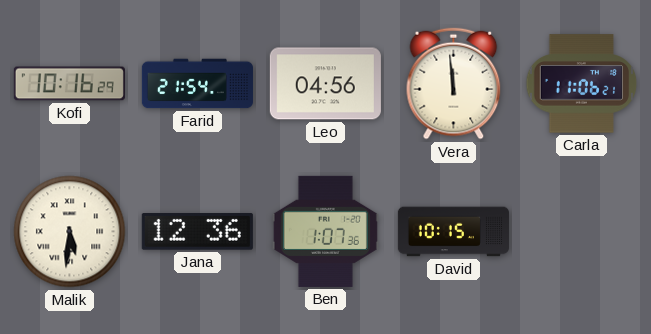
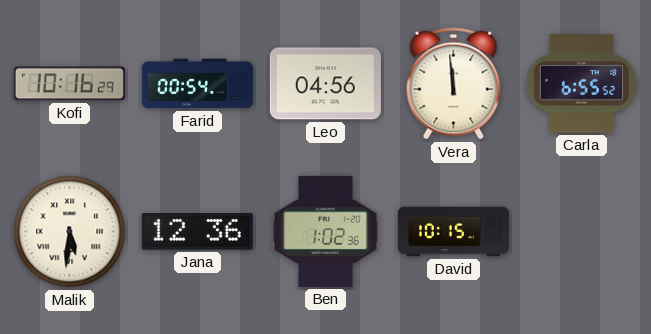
Farid: 21:54 -> 00:54
Carla: 11:06 -> 6:55
Ben: 1:07 -> 1:02
